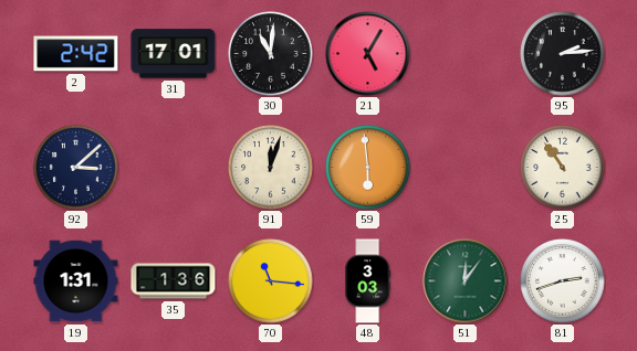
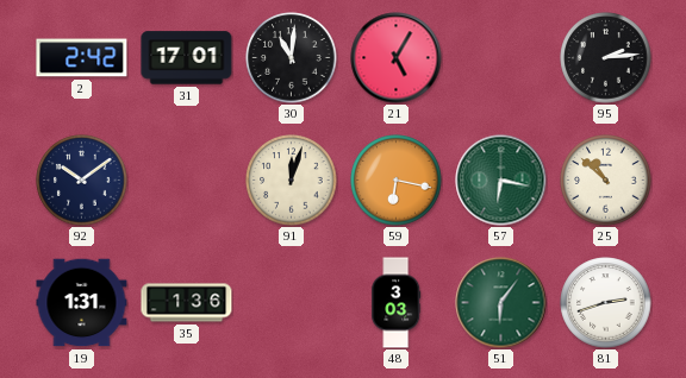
92: 3:08 -> 10:09
59: 5:59 -> 6:17
57: none -> 6:17
25: 10:54 -> 10:52
70: 11:16 -> none
51: 12:06 -> 6:06
